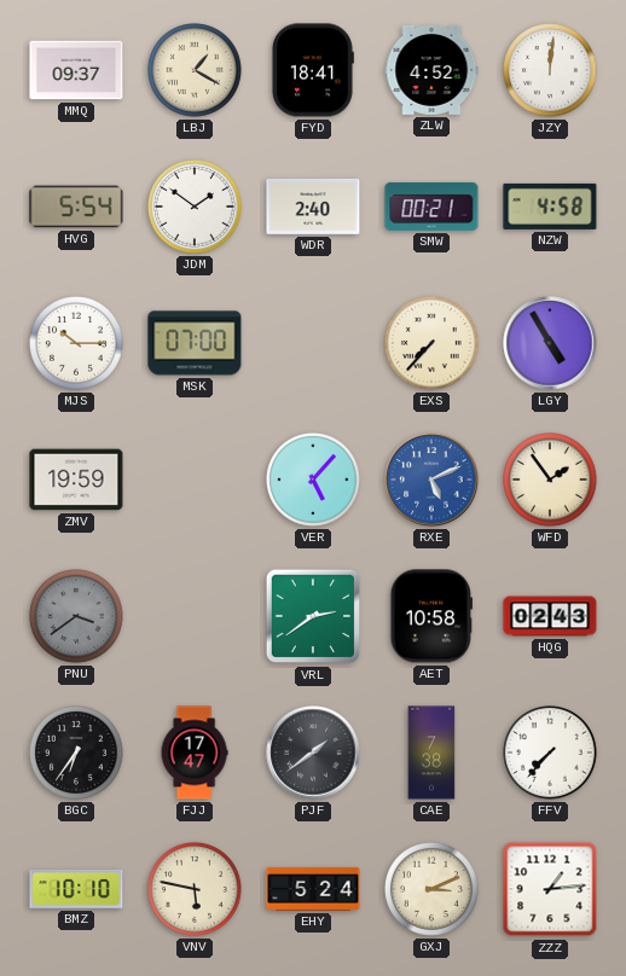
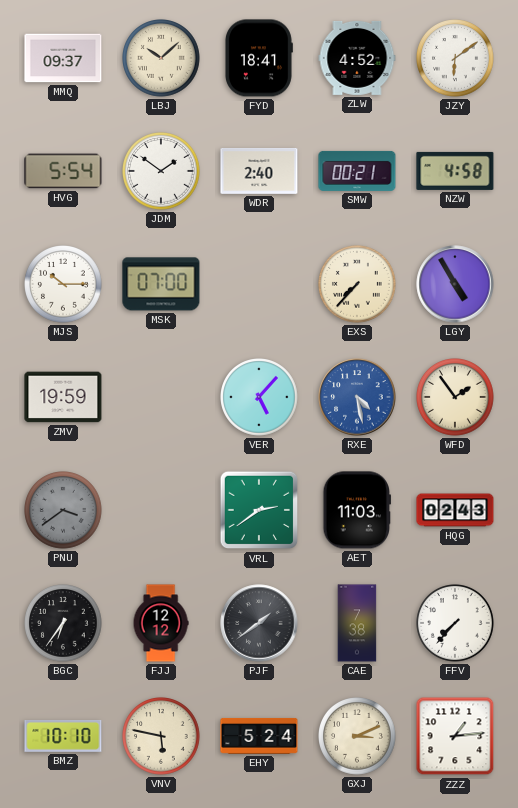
LBJ: 1:20 -> 10:08
JZY: 12:01 -> 6:09
RXE: 5:11 -> 4:28
AET: 10:58 -> 11:03
FJJ: 17:47 -> 12:12
